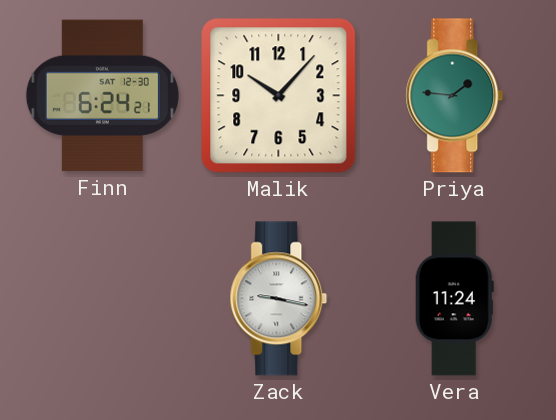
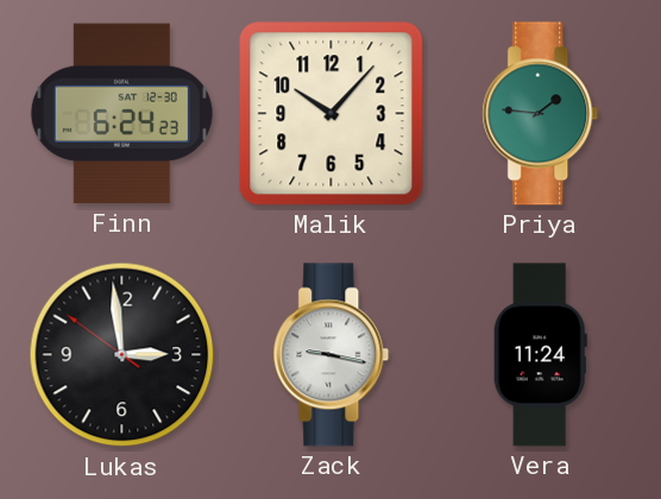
Finn: 6:24:21 -> 6:24:23
Lukas: none -> 2:58
